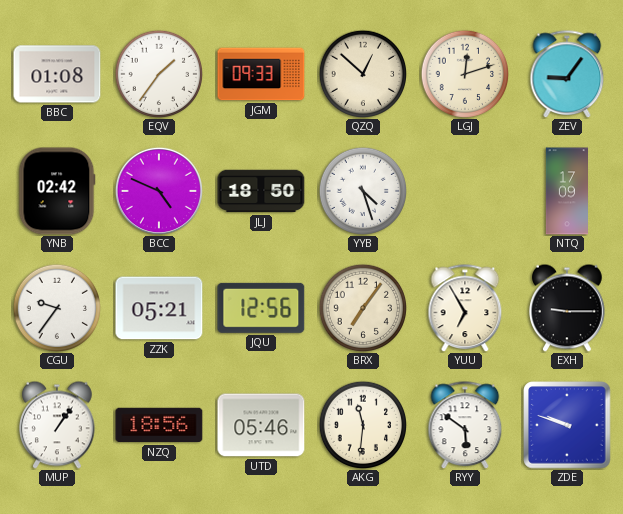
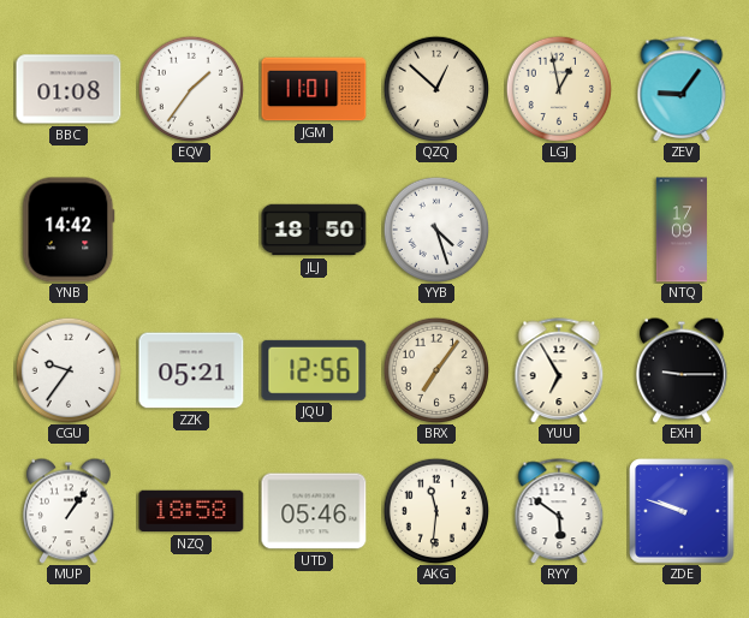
JGM: 09:33 -> 11:01
LGJ: 12:12 -> 12:58
YNB: 02:42 -> 14:42
BCC: 4:49 -> none
NZQ: 18:56 -> 18:58
